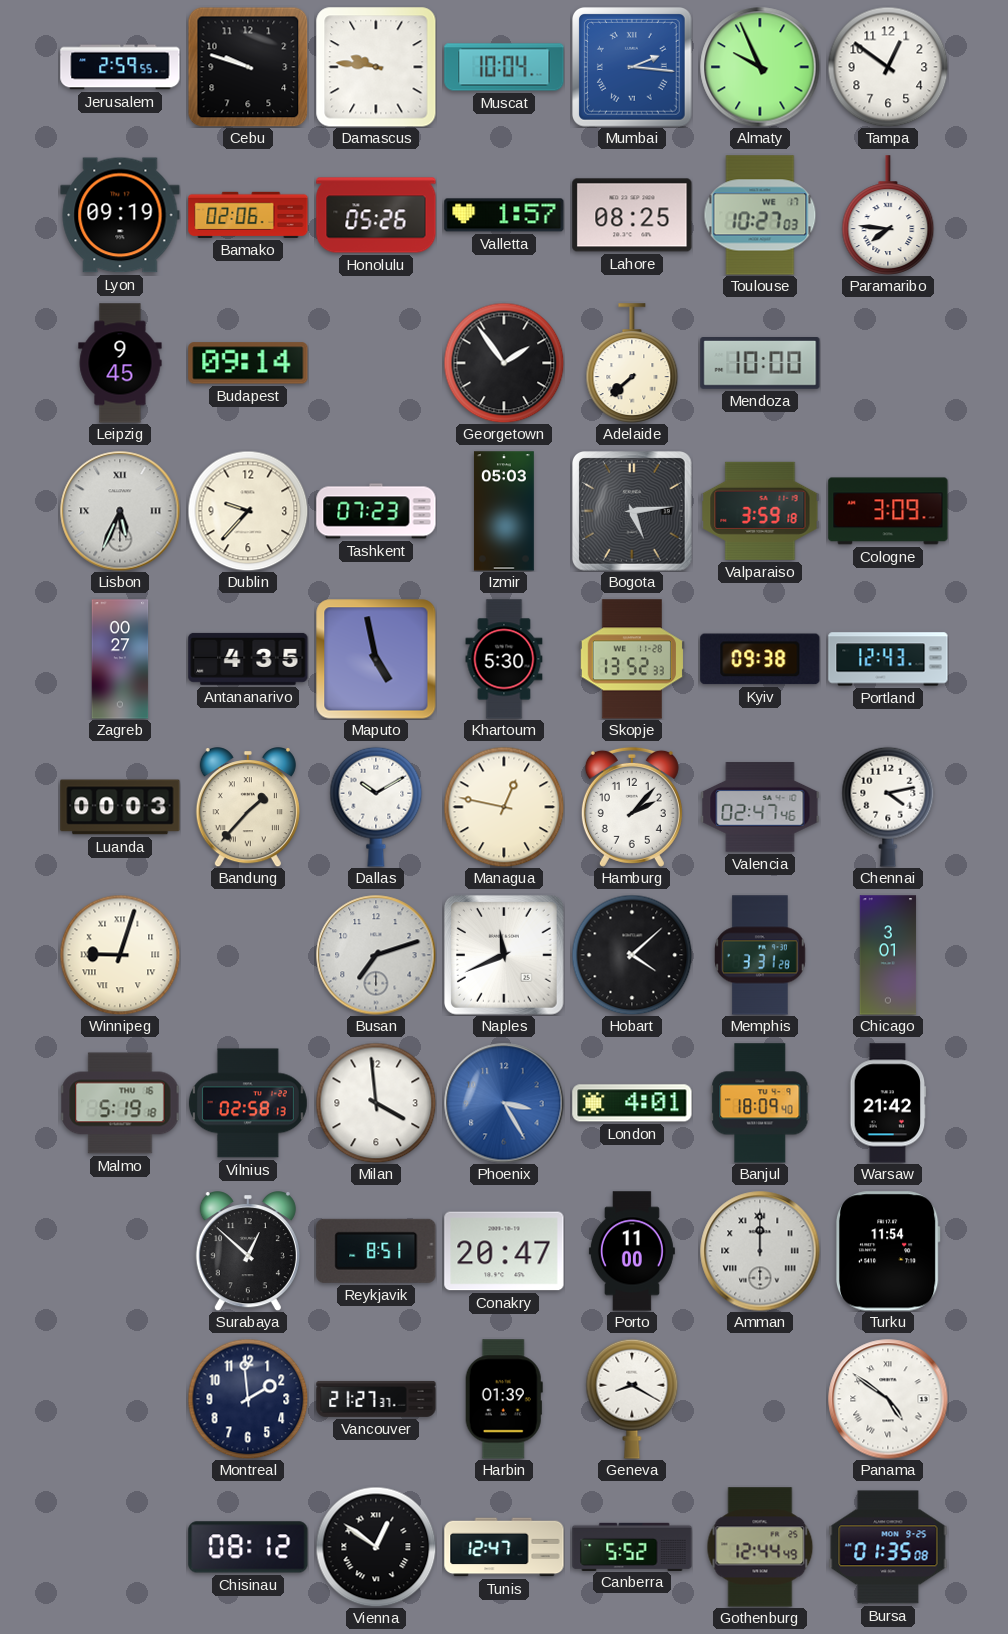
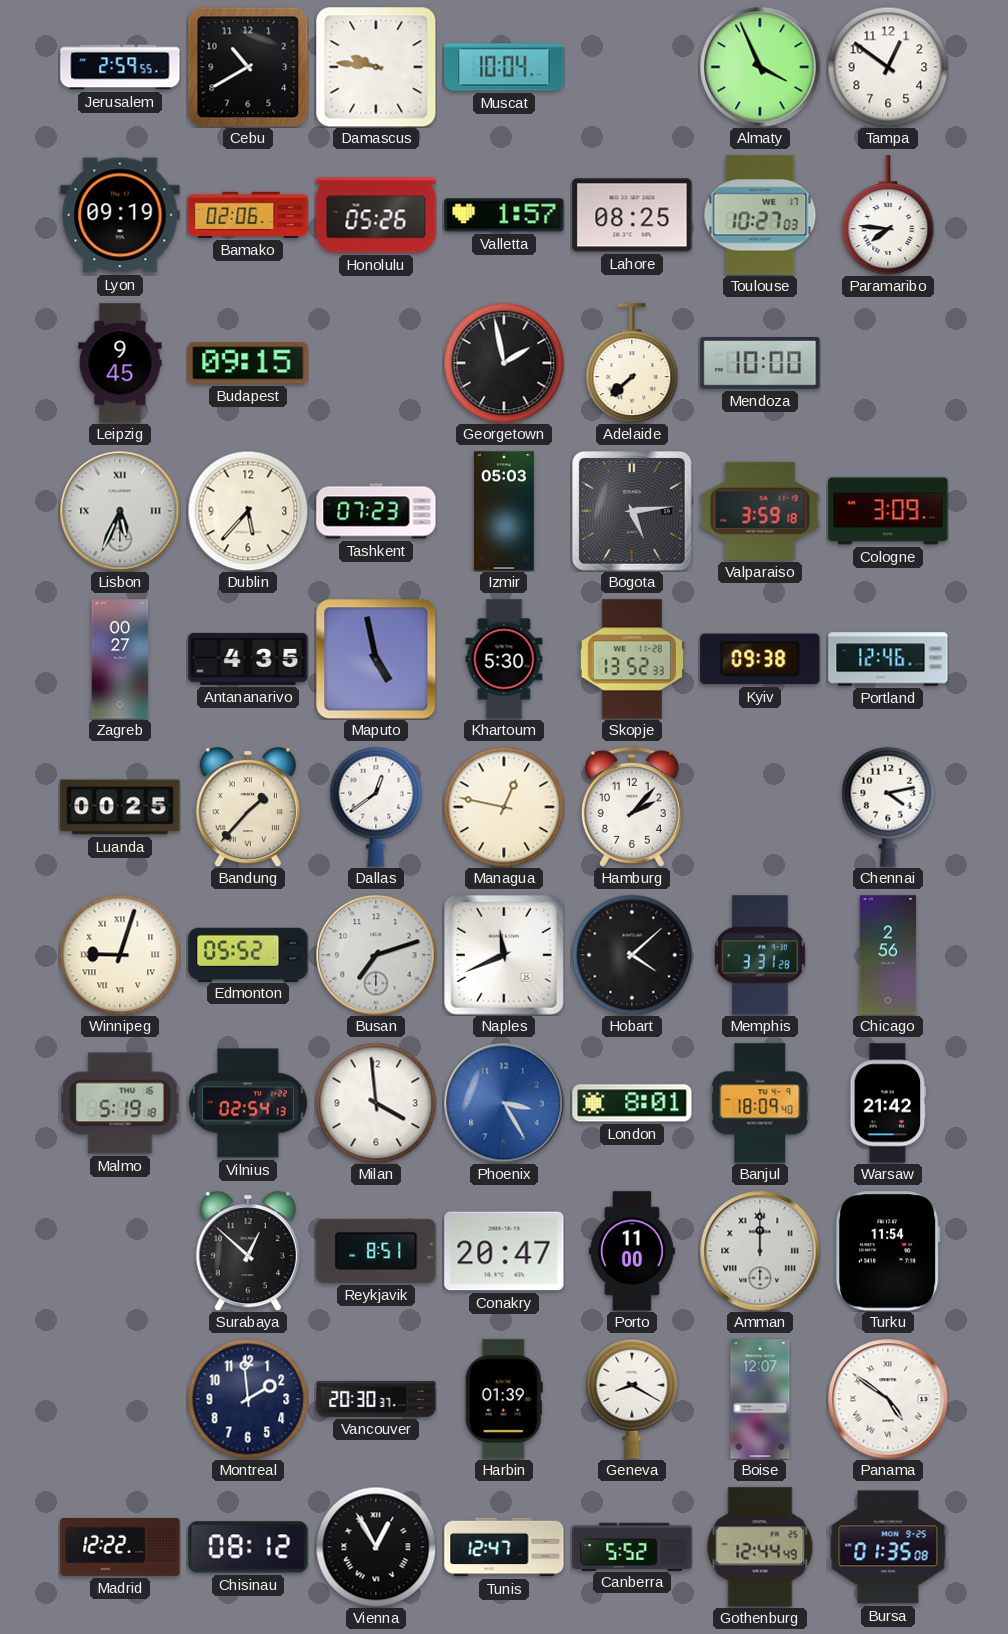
Cebu: 9:48 -> 10:40
Mumbai: 2:16 -> none
Almaty: 9:56 -> 3:56
Budapest: 09:14 -> 09:15
Georgetown: 1:54 -> 1:58
Dublin: 9:37 -> 5:37
Portland: 12:43 -> 12:46
Luanda: 00:03 -> 00:25
Dallas: 10:10 -> 12:39
Valencia: 02:47 -> none
Edmonton: none -> 05:52
Chicago: 3:01 -> 2:56
Vilnius: 02:58 -> 02:54
London: 4:01 -> 8:01
Vancouver: 21:27 -> 20:30
Boise: none -> 12:07
Madrid: none -> 12:22
Vienna: 12:51 -> 12:55
